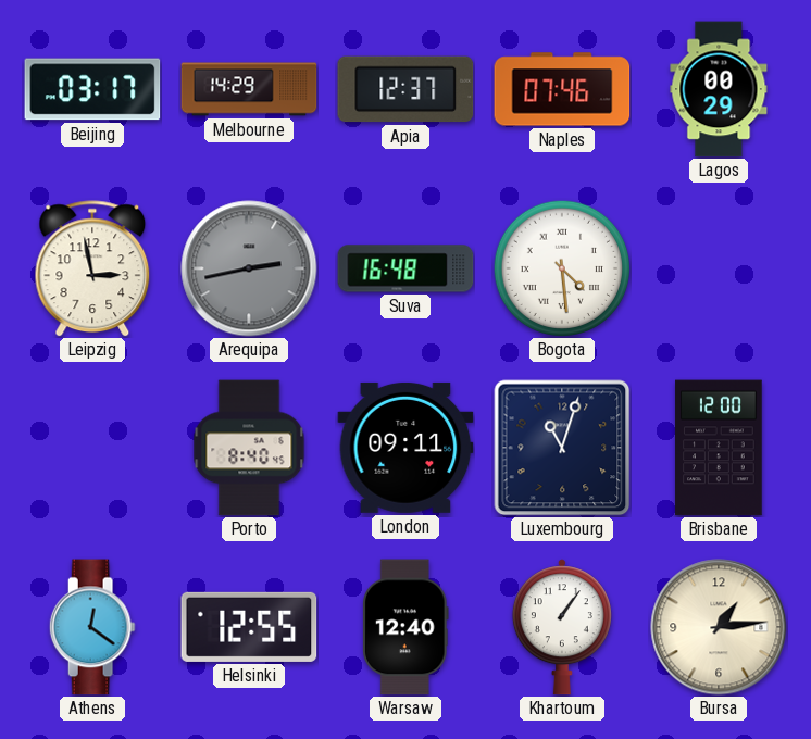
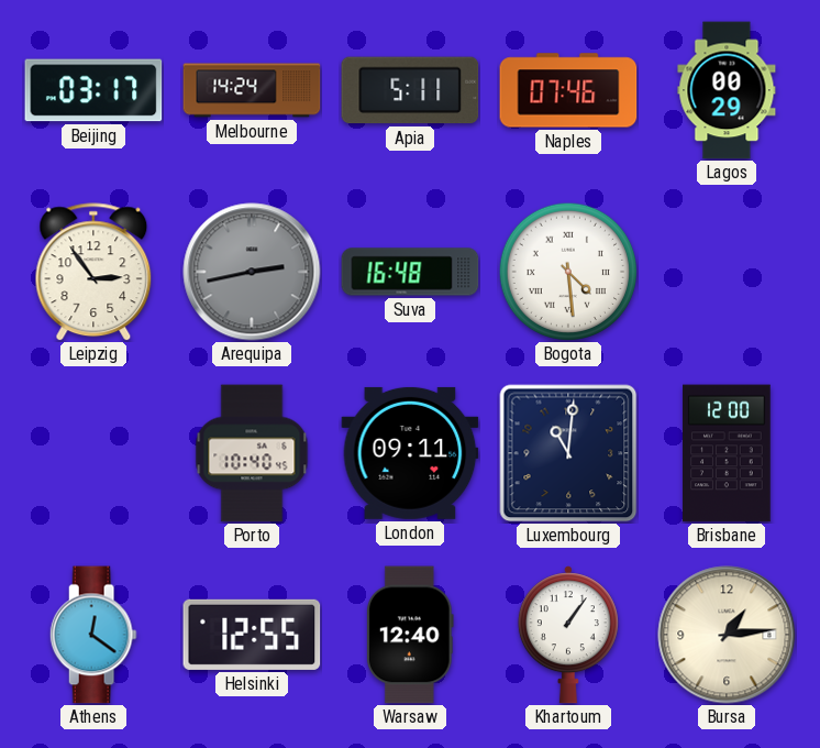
Melbourne: 14:29 -> 14:24
Apia: 12:37 -> 5:11
Leipzig: 2:58 -> 2:54
Porto: 8:40 -> 10:40
Luxembourg: 11:03 -> 11:01
